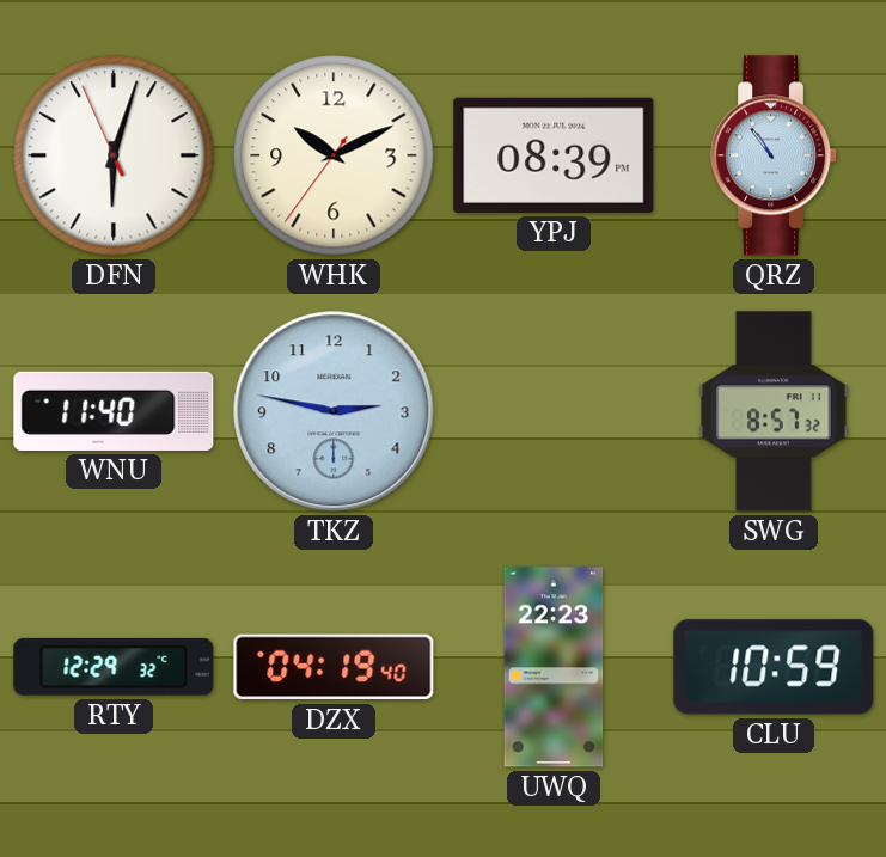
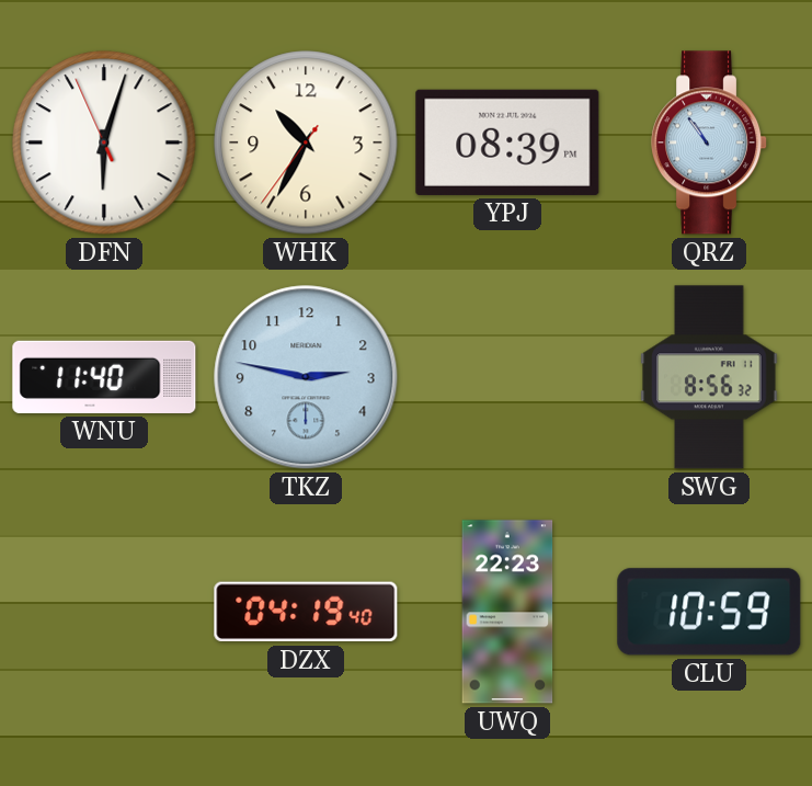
WHK: 10:10 -> 10:34
SWG: 8:57 -> 8:56
RTY: 12:29 -> none
